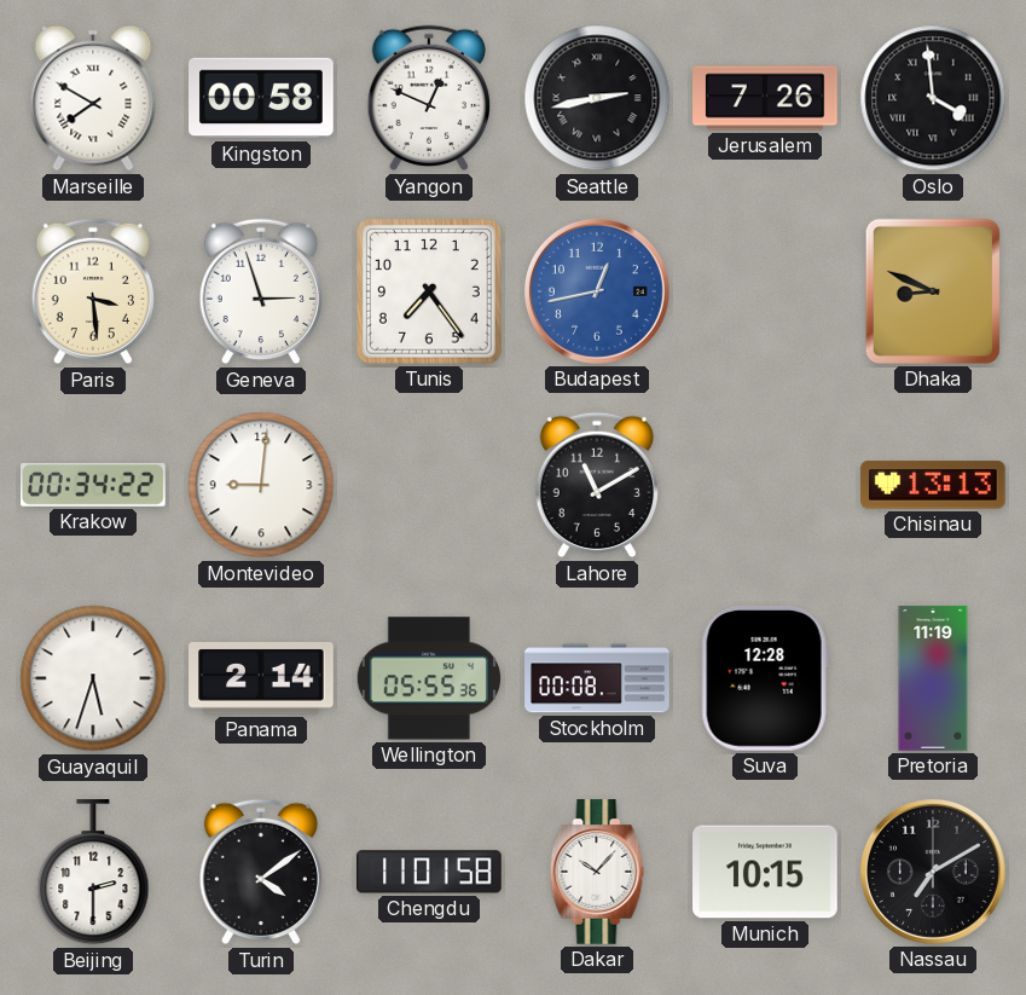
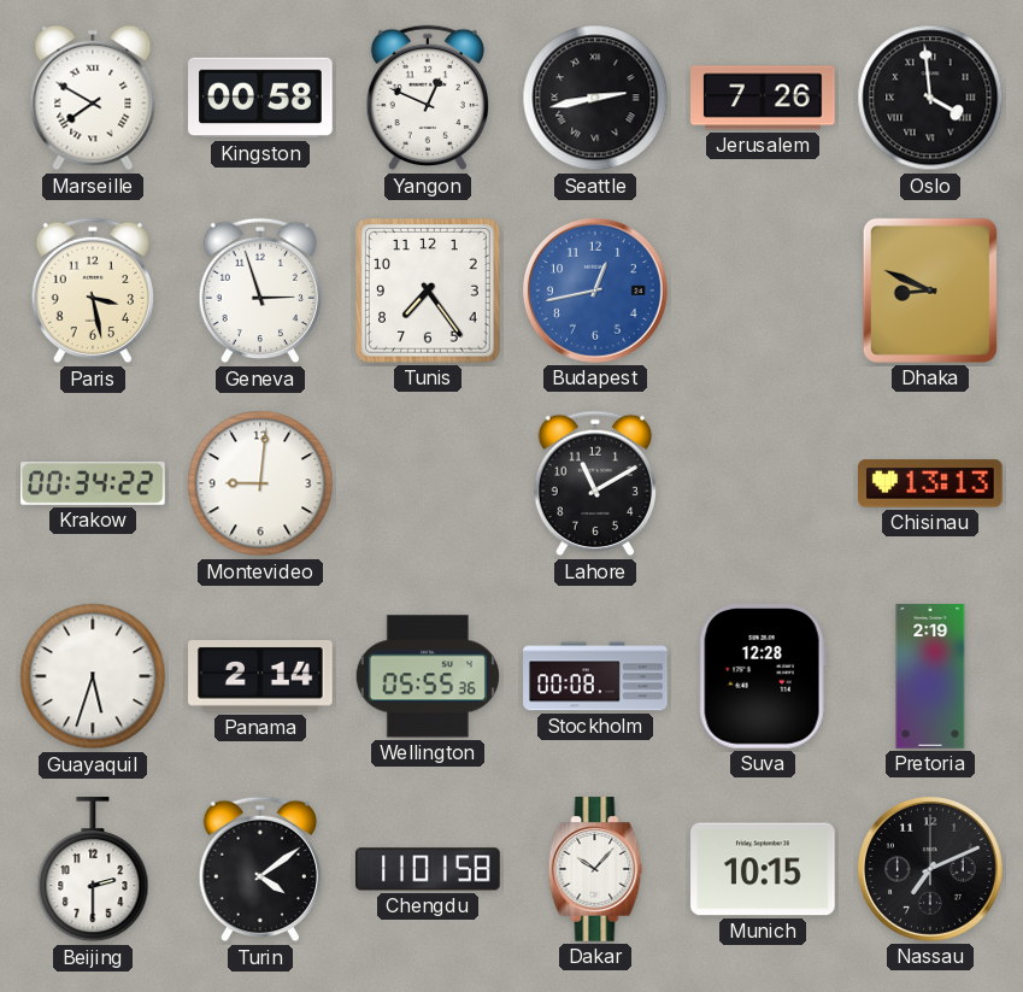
Paris: 3:29 -> 3:28
Pretoria: 11:19 -> 2:19
Nassau: 7:10 -> 7:11
